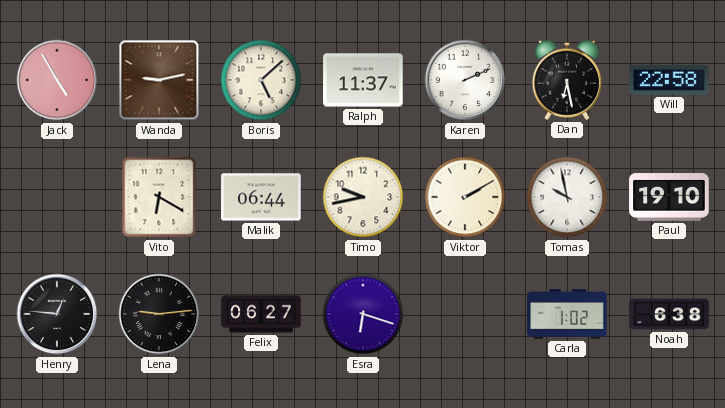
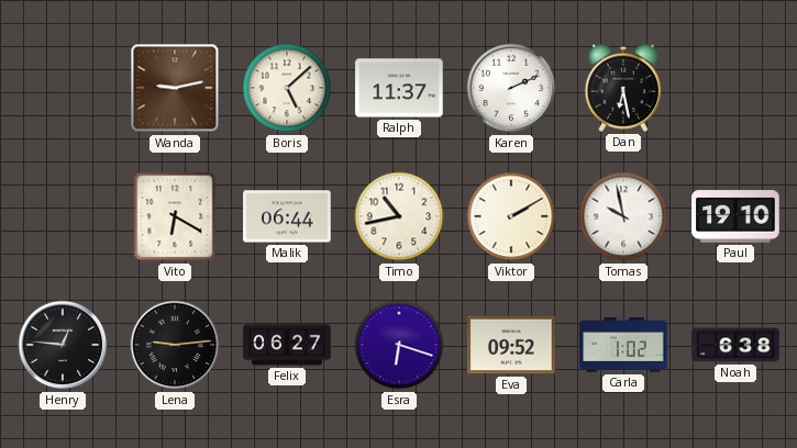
Jack: 4:55 -> none
Will: 22:58 -> none
Timo: 9:43 -> 10:43
Eva: none -> 09:52
